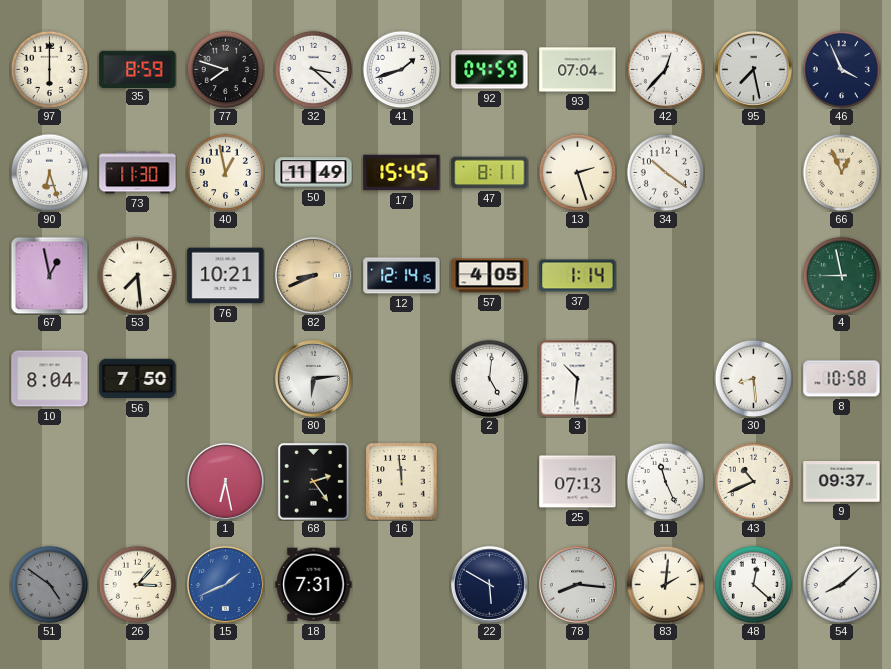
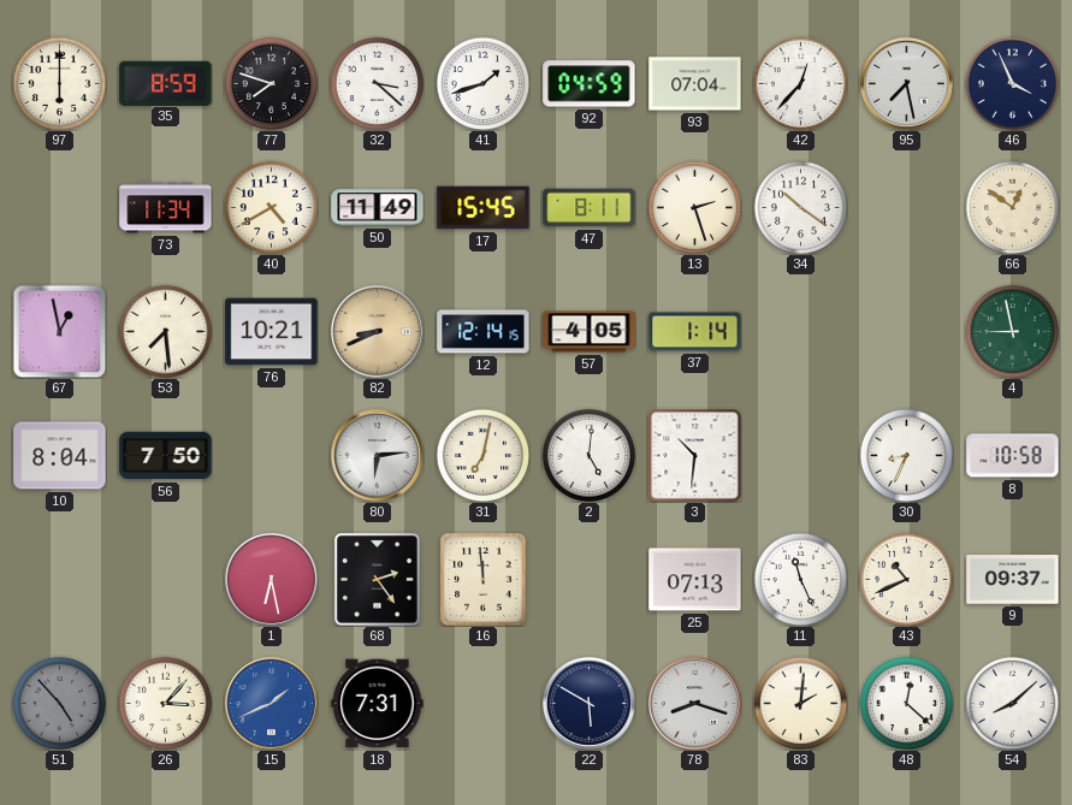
90: 6:27 -> none
73: 11:30 -> 11:34
40: 12:58 -> 4:40
66: 12:56 -> 12:51
31: none -> 7:02
30: 8:29 -> 8:34
51: 4:51 -> 4:53
78: 8:16 -> 8:18
